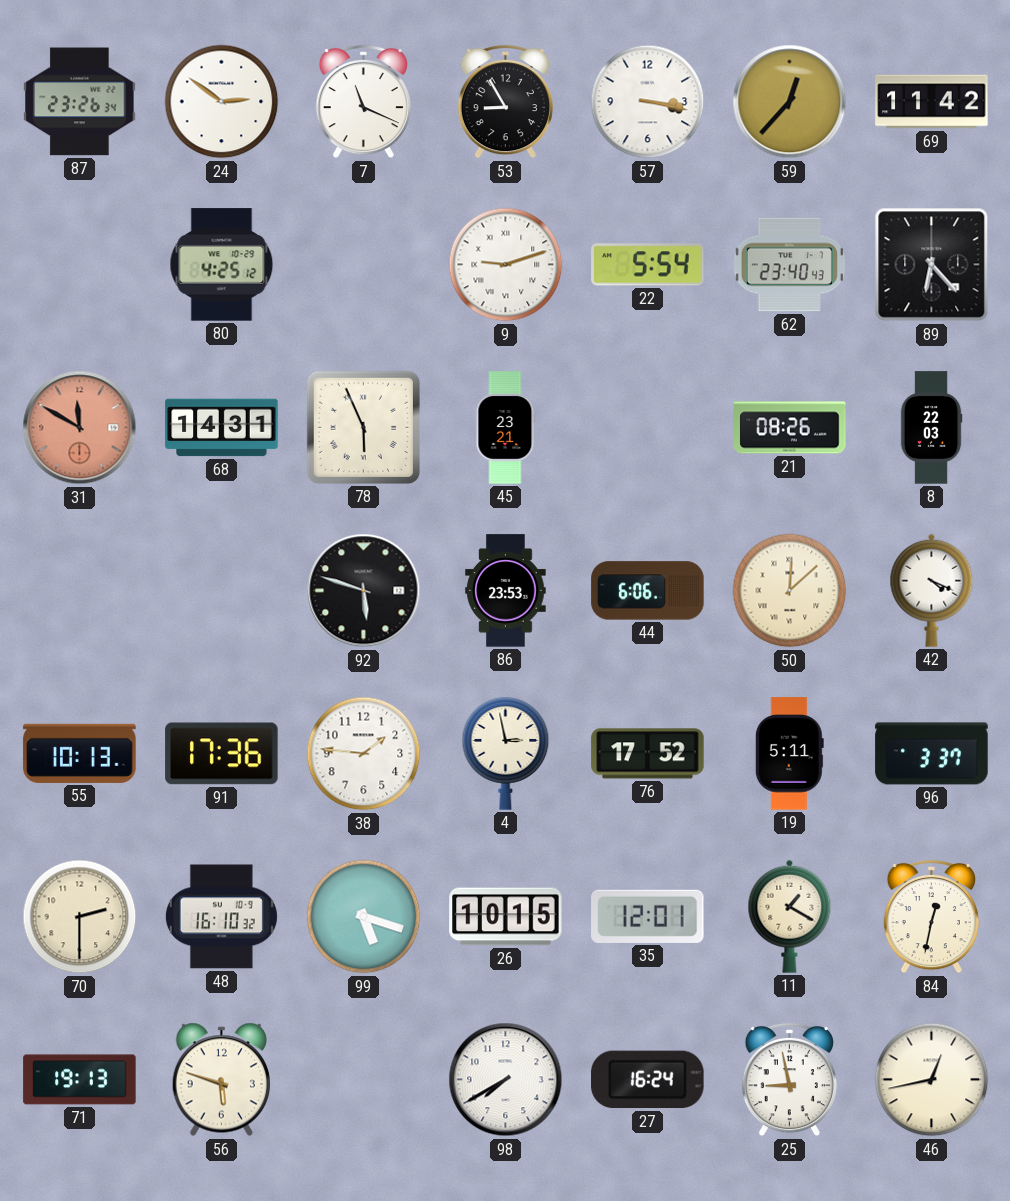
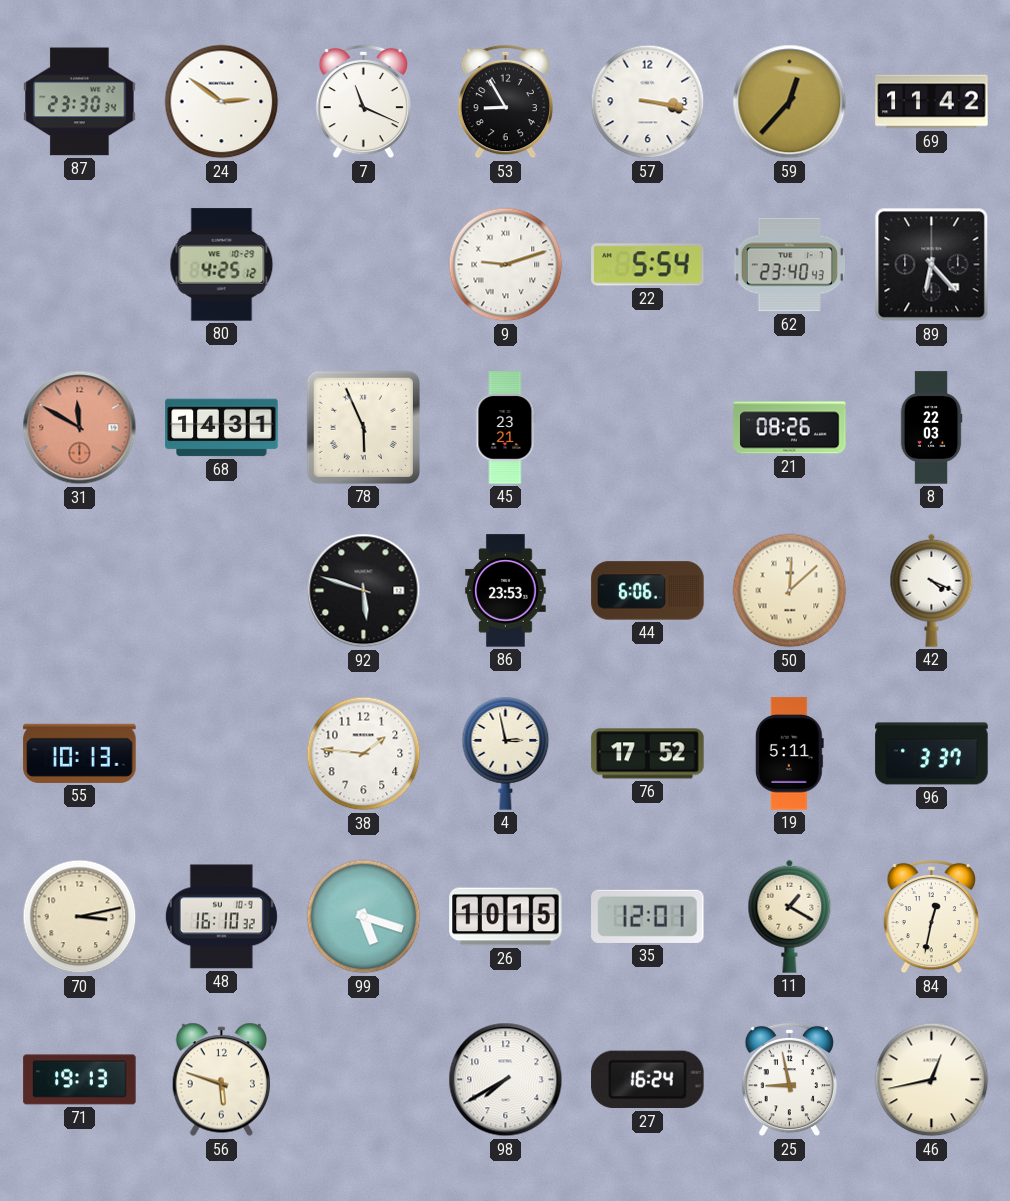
87: 23:26 -> 23:30
91: 17:36 -> none
70: 2:30 -> 3:13
